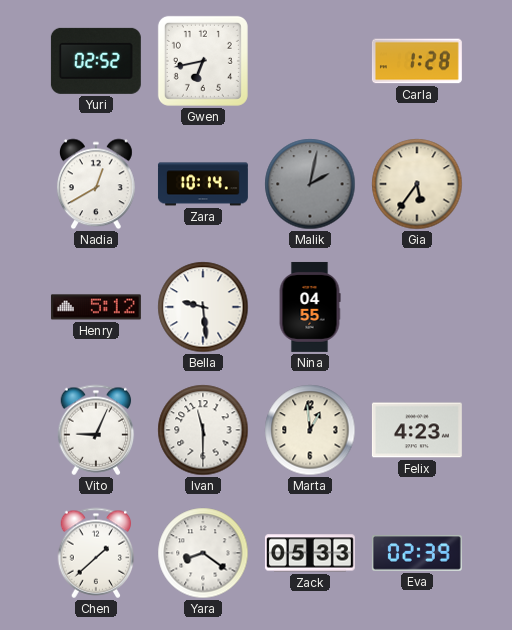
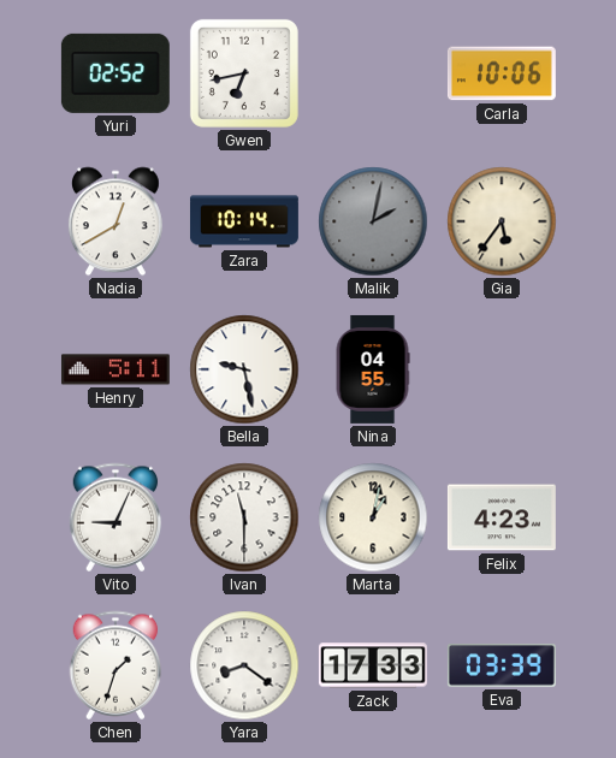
Carla: 1:28 -> 10:06
Henry: 5:12 -> 5:11
Bella: 9:29 -> 9:28
Marta: 12:59 -> 1:02
Chen: 1:38 -> 1:33
Zack: 05:33 -> 17:33
Eva: 02:39 -> 03:39
